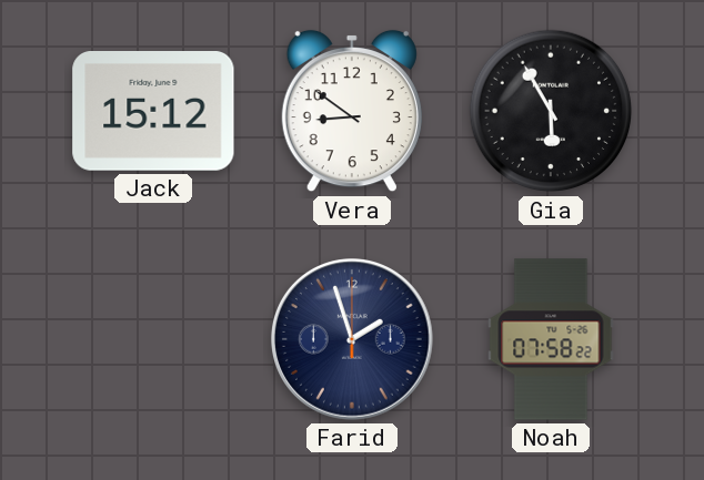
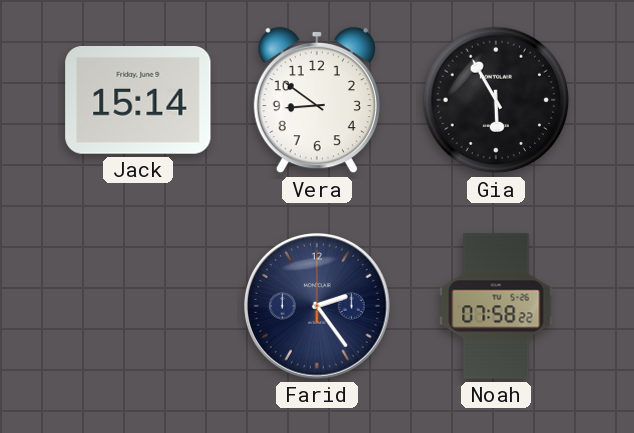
Jack: 15:12 -> 15:14
Farid: 1:57 -> 2:24
